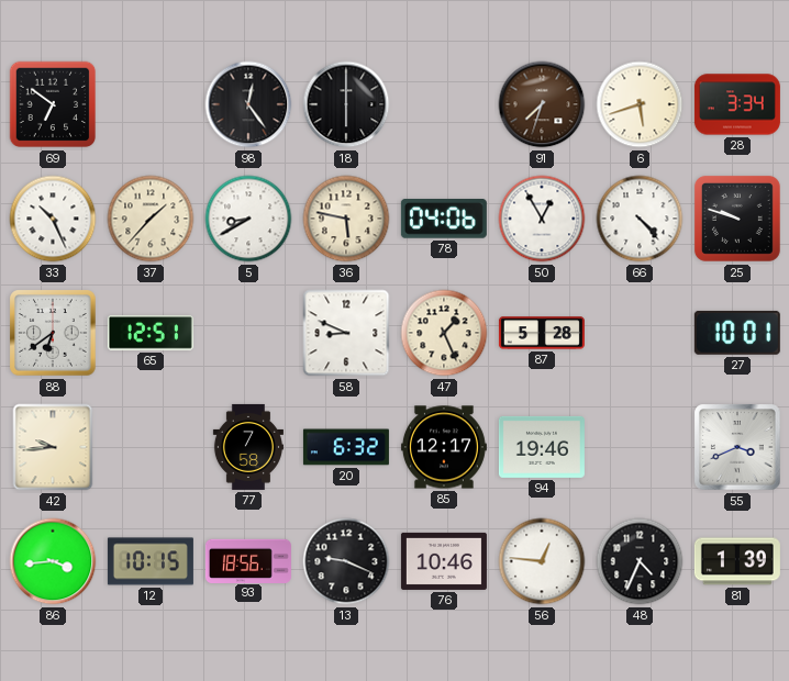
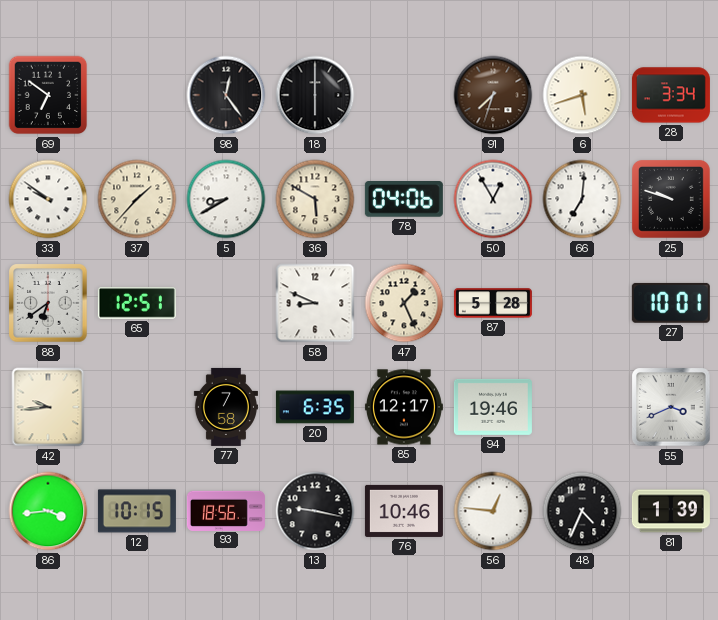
33: 10:26 -> 9:51
36: 5:47 -> 5:50
66: 4:23 -> 7:01
20: 6:32 -> 6:35
13: 9:19 -> 9:17
